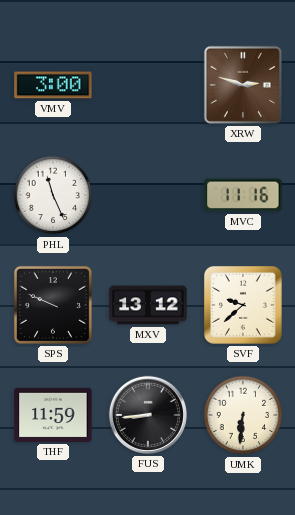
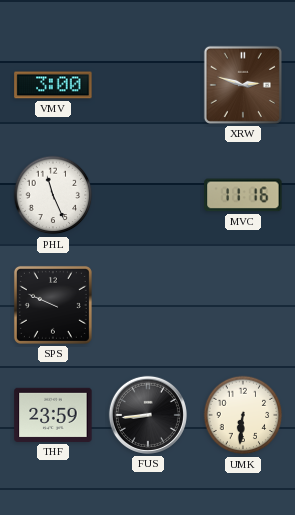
MXV: 13:12 -> none
SVF: 9:38 -> none
THF: 11:59 -> 23:59
